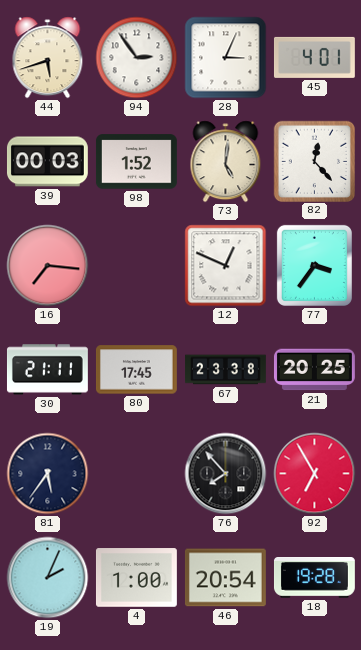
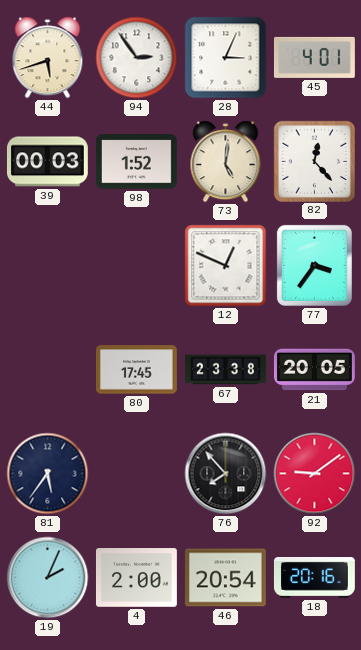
16: 7:16 -> none
30: 21:11 -> none
21: 20:25 -> 20:05
92: 6:55 -> 9:09
4: 1:00 -> 2:00
18: 19:28 -> 20:16
